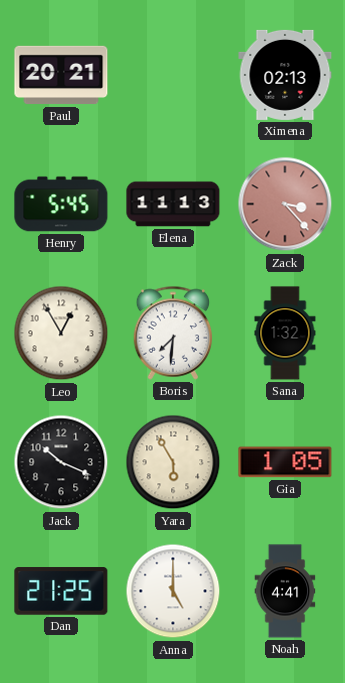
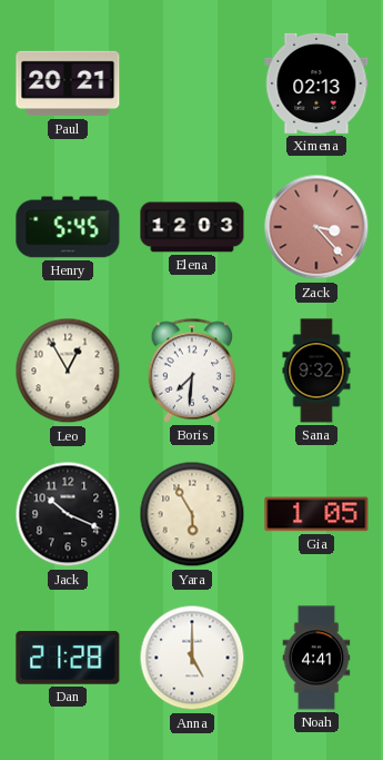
Elena: 11:13 -> 12:03
Sana: 1:32 -> 9:32
Dan: 21:25 -> 21:28
